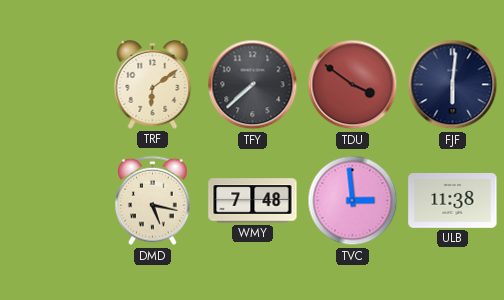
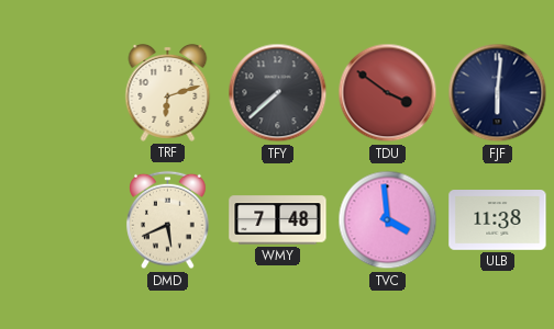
TRF: 6:09 -> 6:12
DMD: 5:17 -> 5:41
TVC: 2:59 -> 3:59
